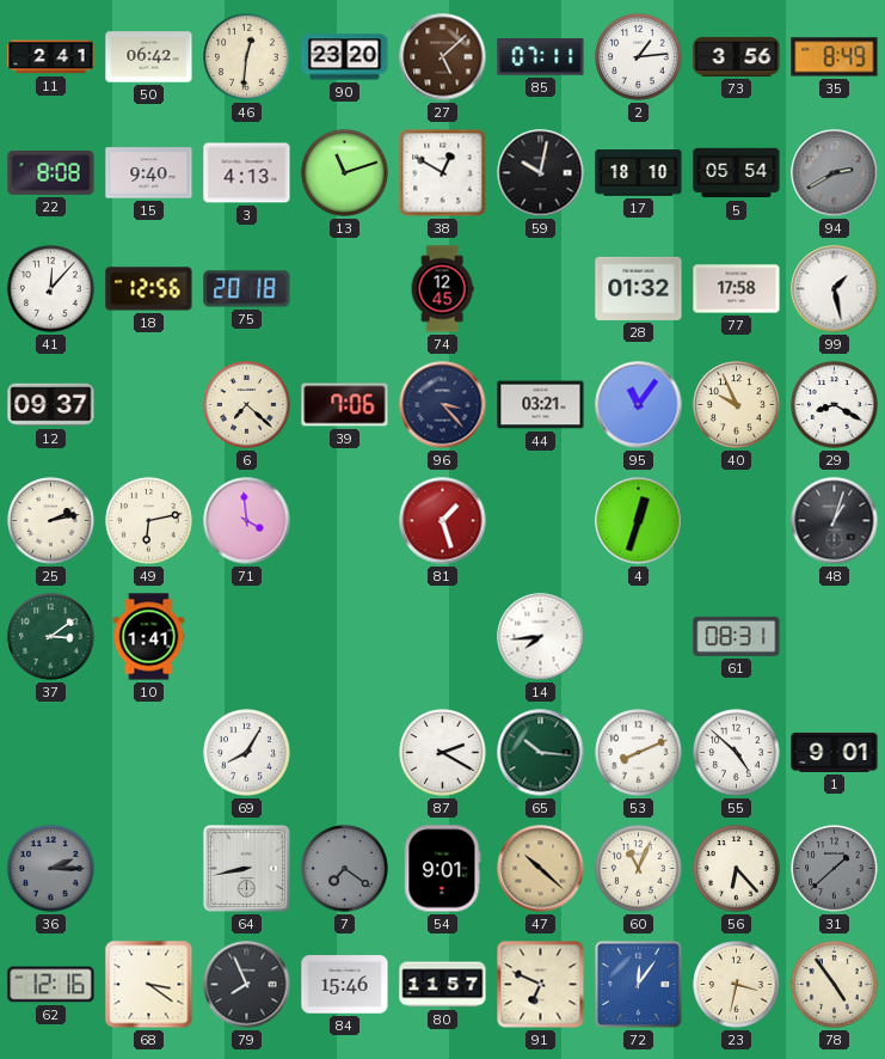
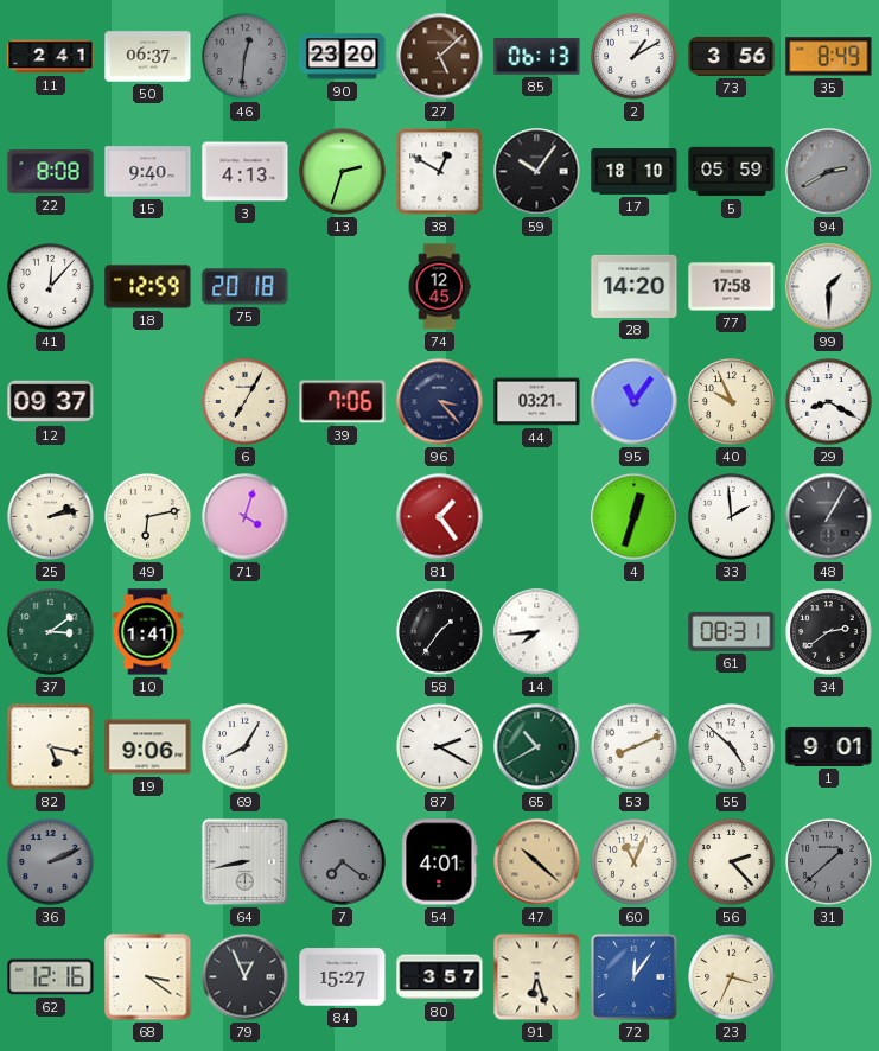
50: 06:42 -> 06:37
46 dial: cream -> grey
85: 07:11 -> 06:13
2: 1:14 -> 1:10
13: 11:12 -> 2:33
59: 10:02 -> 10:06
5: 05:54 -> 05:59
18: 12:56 -> 12:59
28: 01:32 -> 14:20
99: 1:28 -> 1:30
6: 7:22 -> 7:05
71: 3:59 -> 4:03
81: 1:27 -> 1:24
33: none -> 1:59
48: 1:03 -> 1:05
58: none -> 1:36
34: none -> 2:39
82: none -> 5:17
19: none -> 9:06
65: 10:16 -> 10:40
36: 2:15 -> 2:11
54: 9:01 -> 4:01
56: 6:23 -> 2:23
79: 7:56 -> 12:56
84: 15:46 -> 15:27
80: 11:57 -> 3:57
91: 6:49 -> 6:27
23: 3:32 -> 3:34
78: 4:54 -> none
